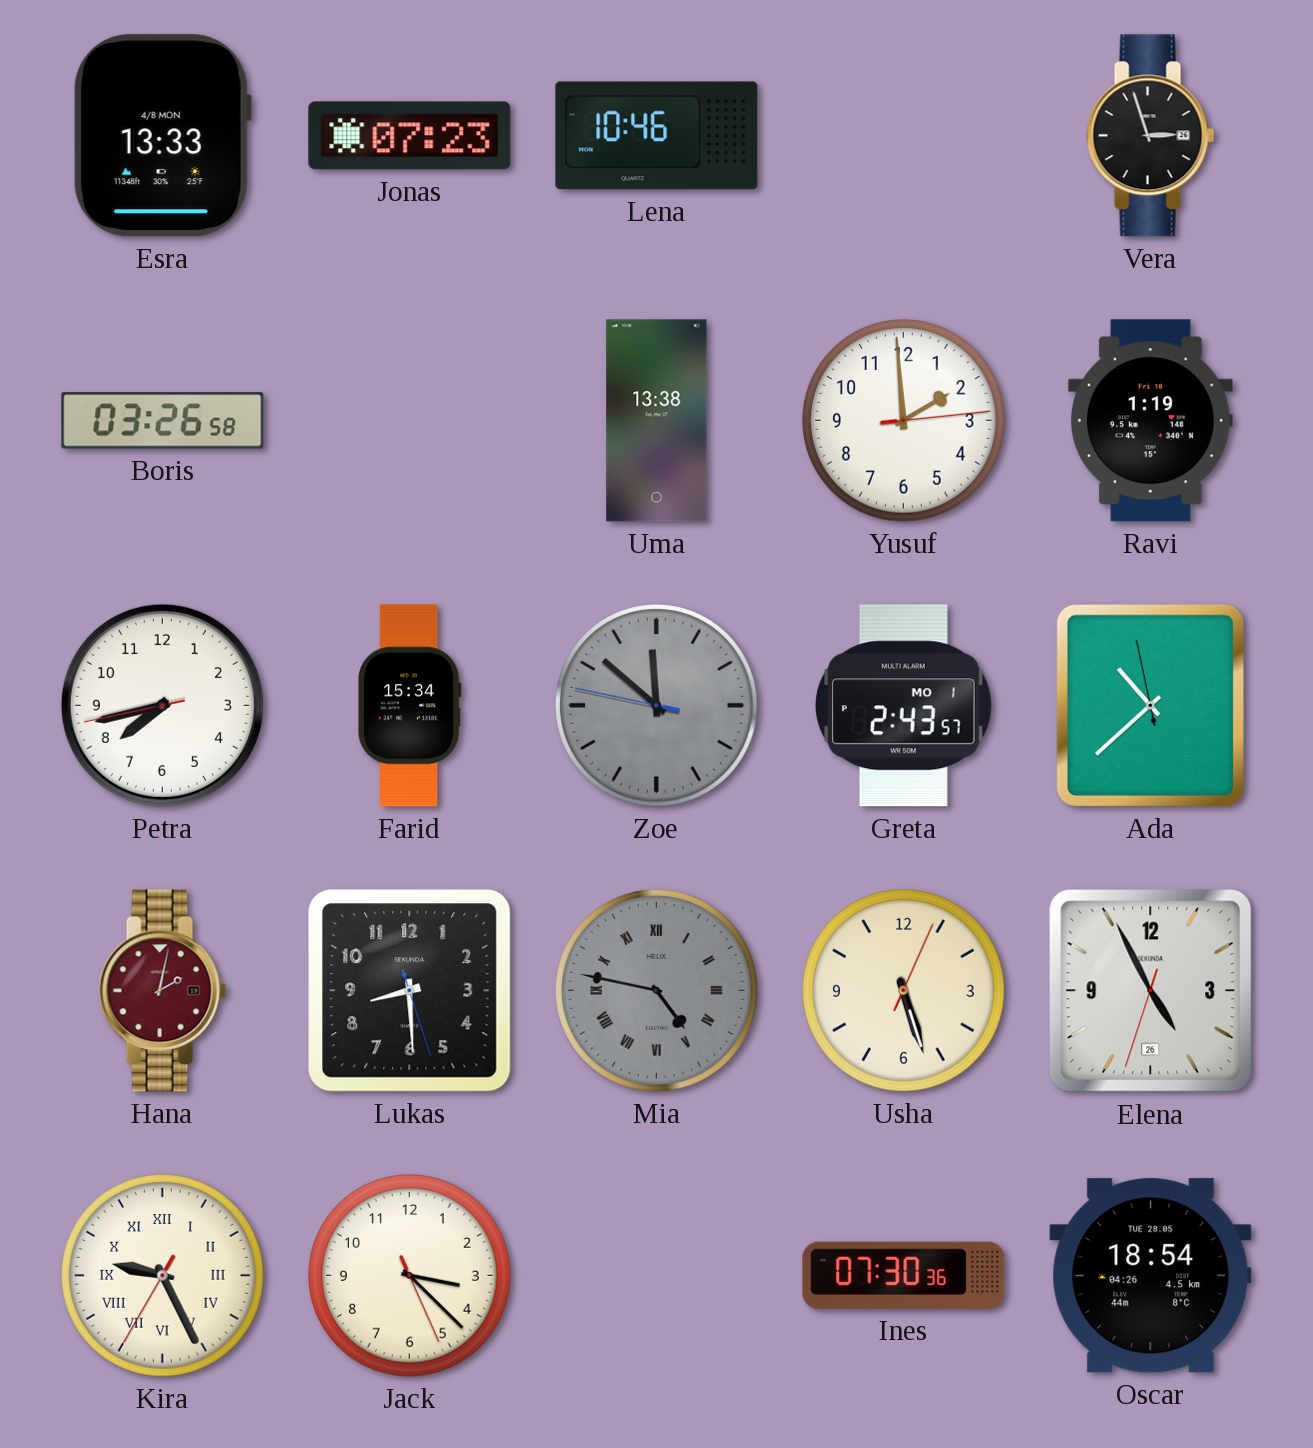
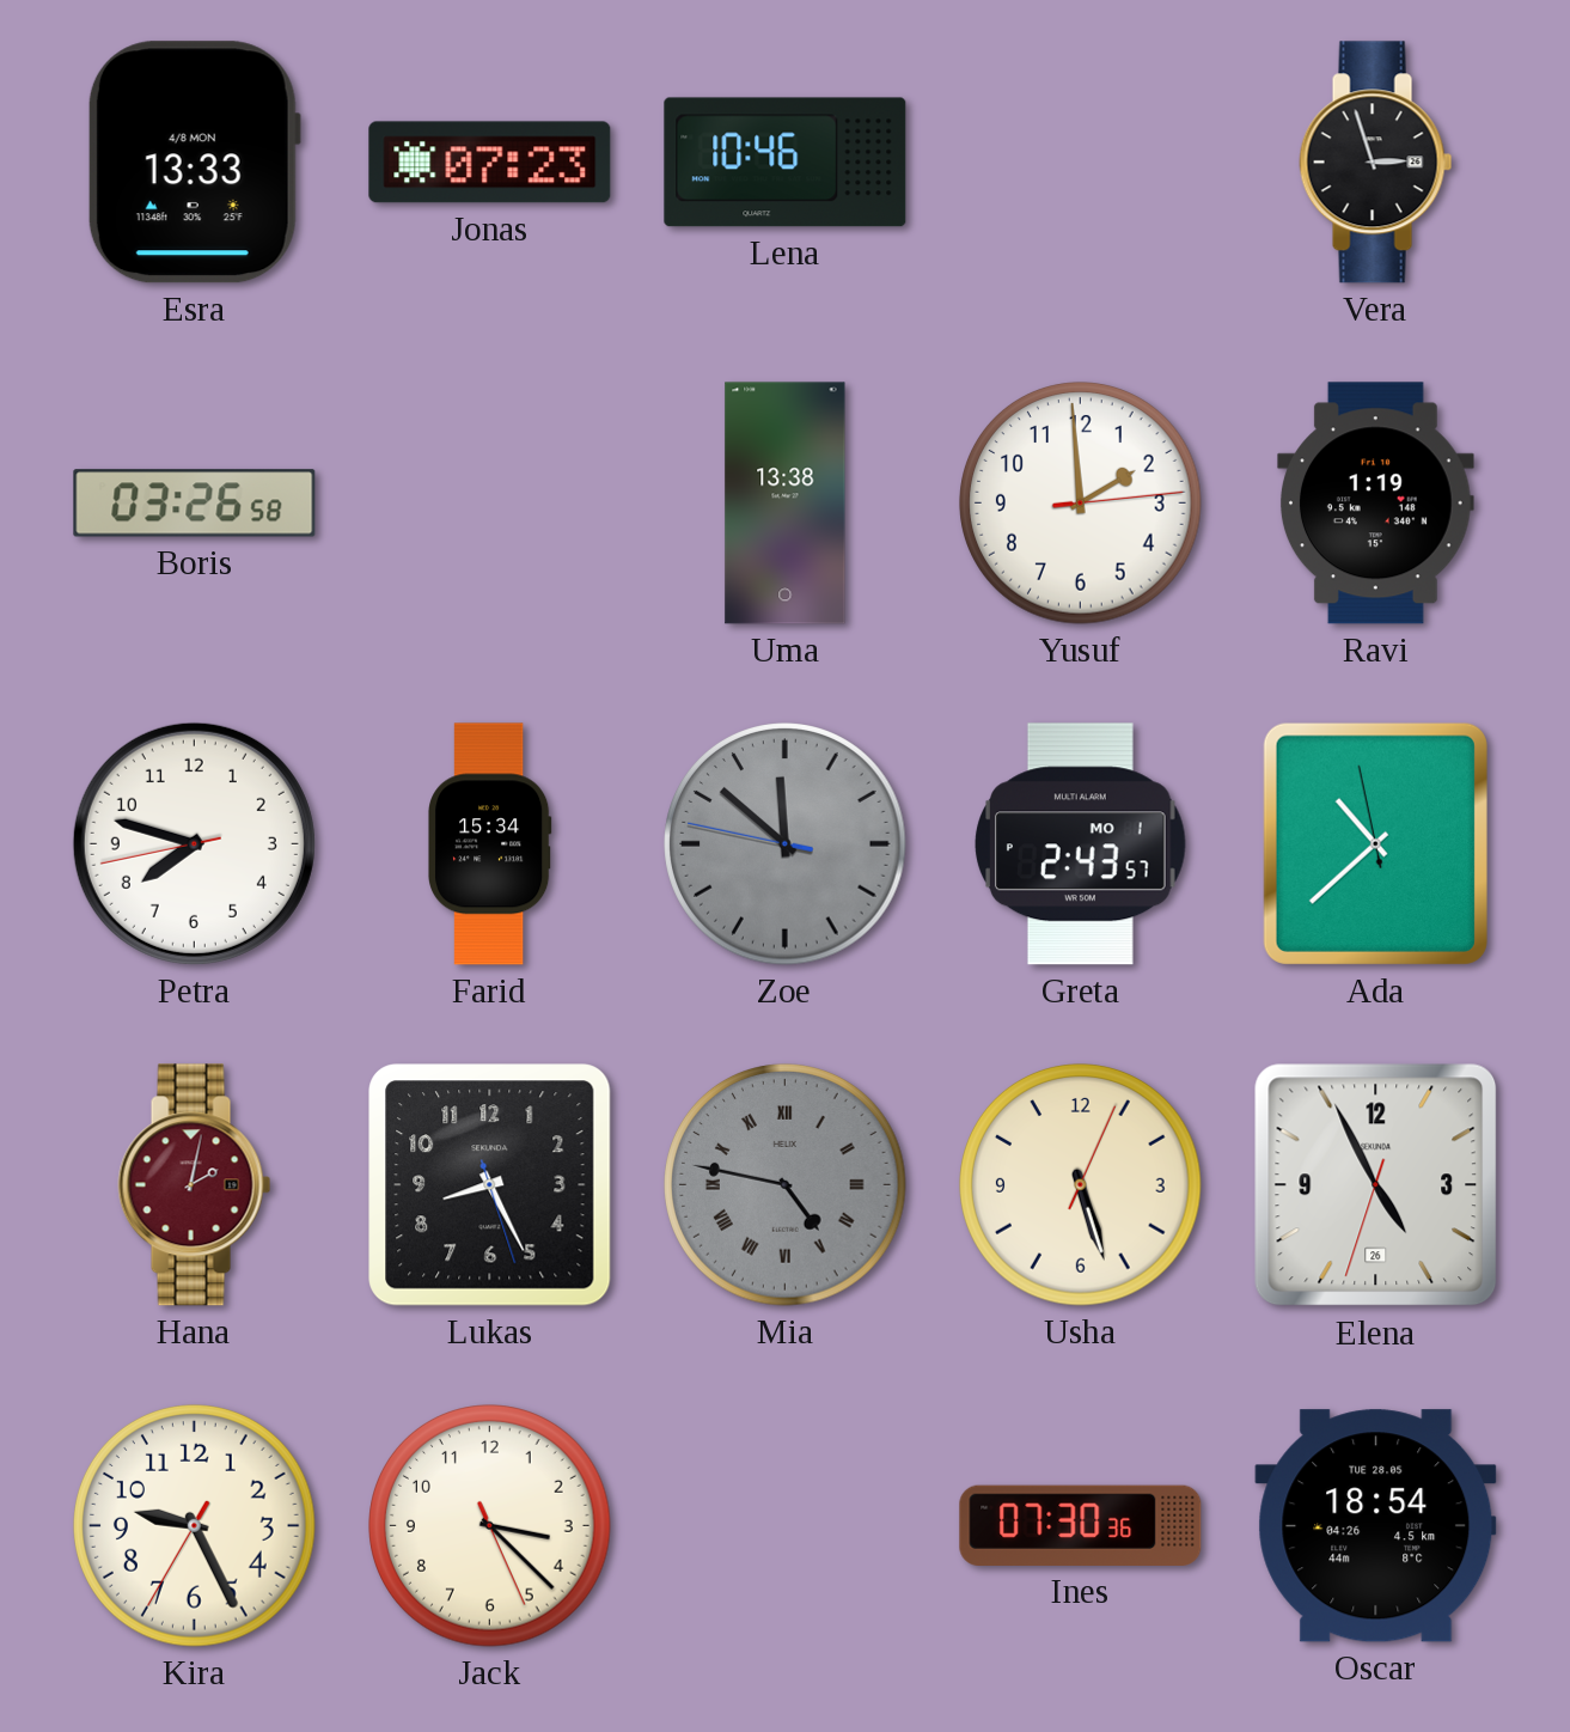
Petra: 7:42 -> 7:47
Lukas: 8:29 -> 8:25
Kira numerals: Roman -> Arabic
